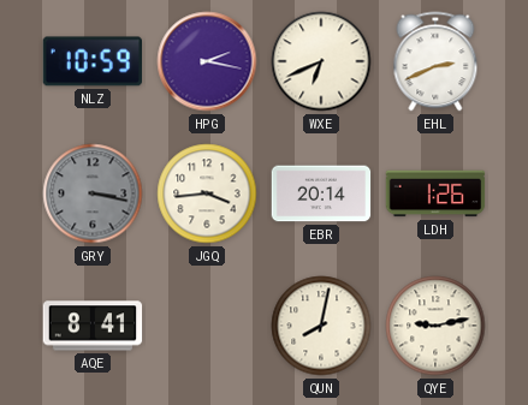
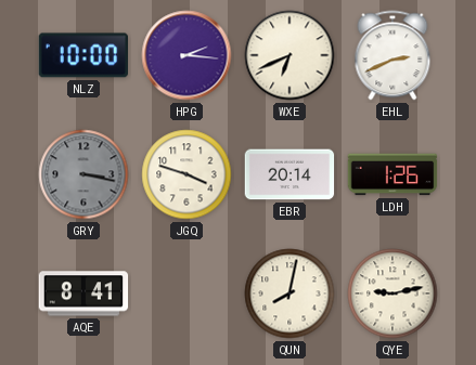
NLZ: 10:59 -> 10:00
HPG: 2:17 -> 2:16
JGQ: 3:44 -> 3:48
